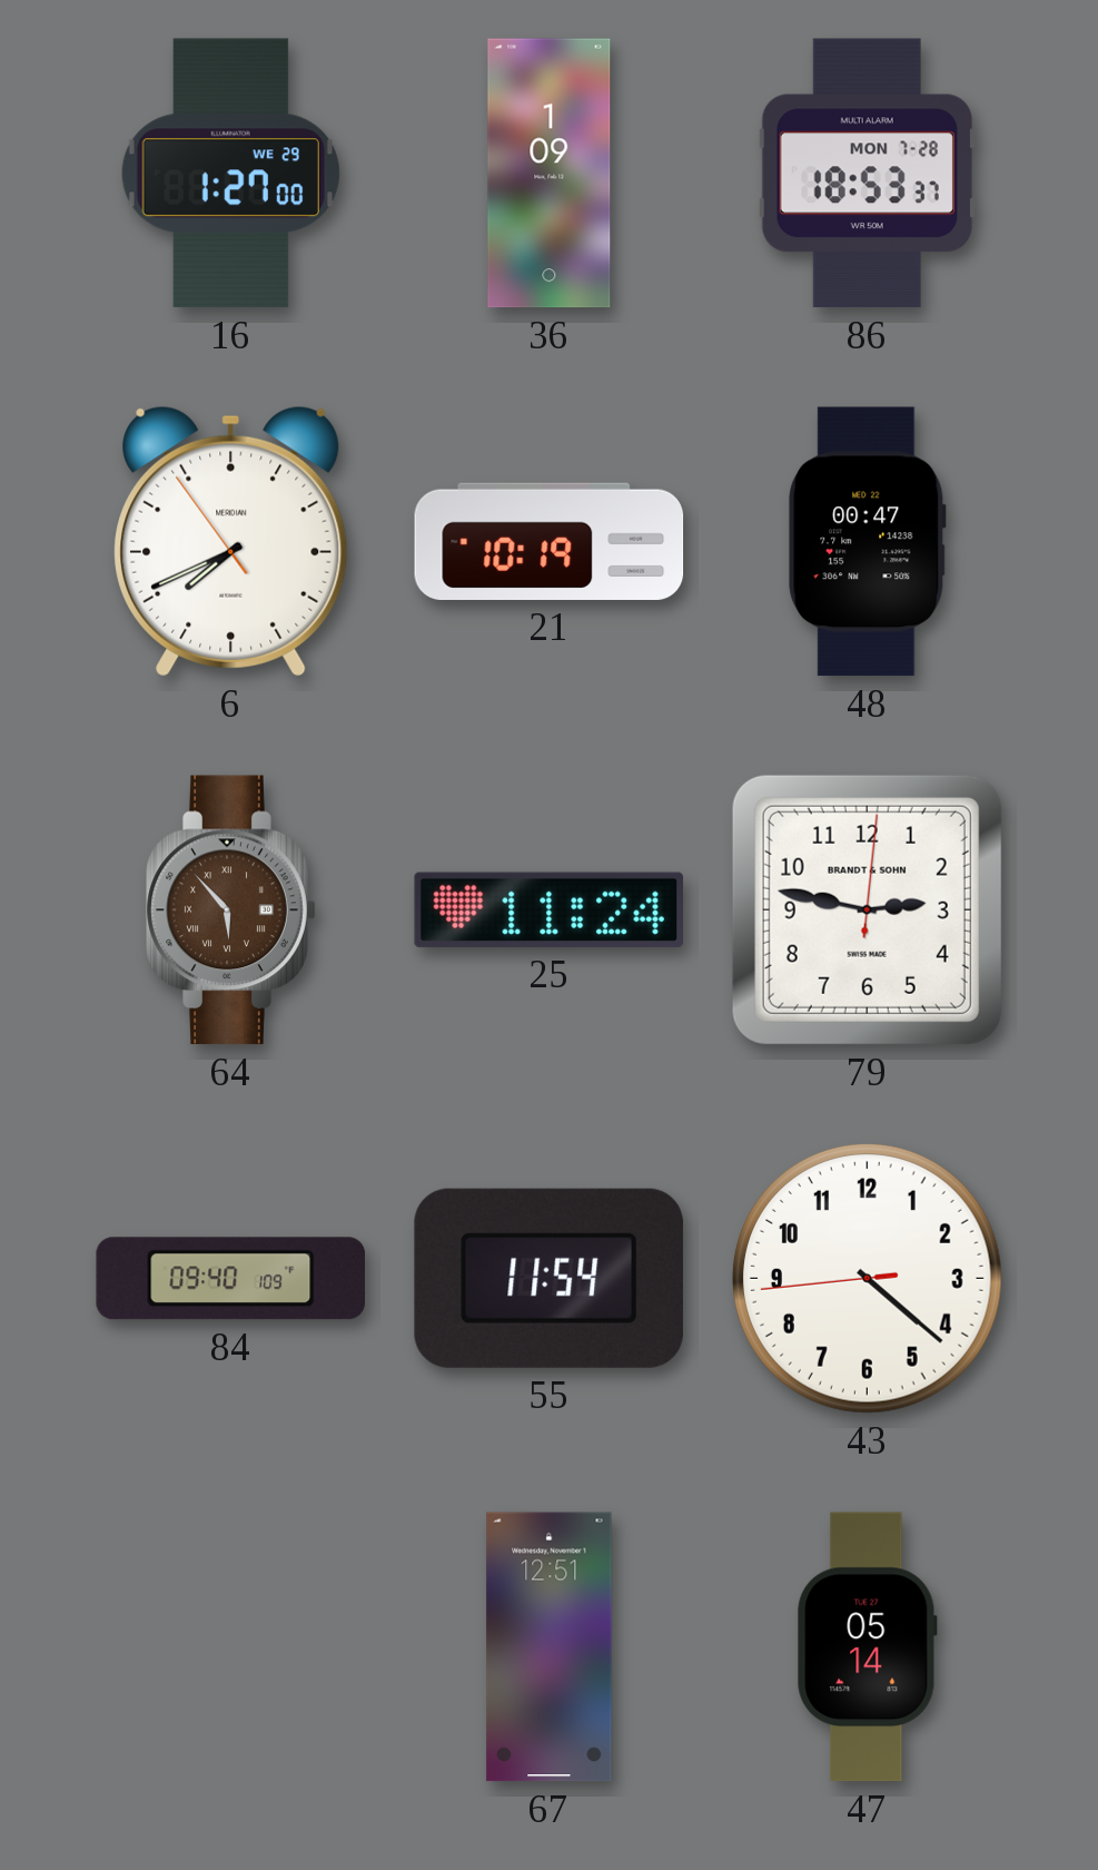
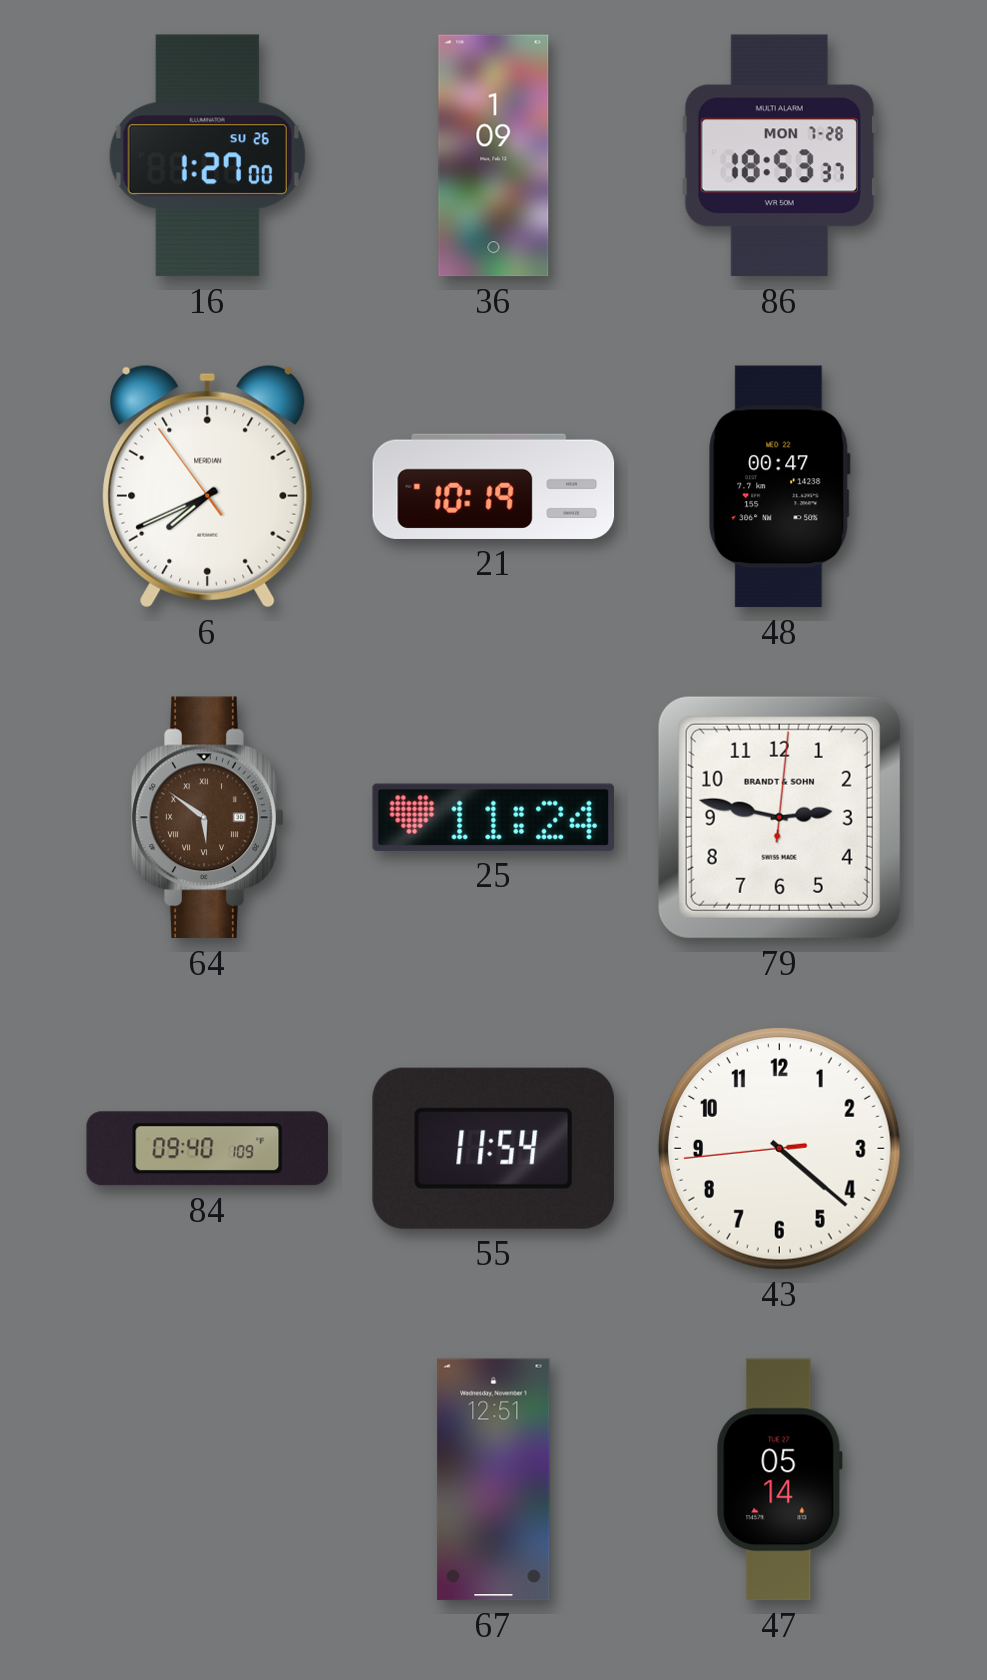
16 date: WE 29 -> SU 26
64: 5:53 -> 5:51
